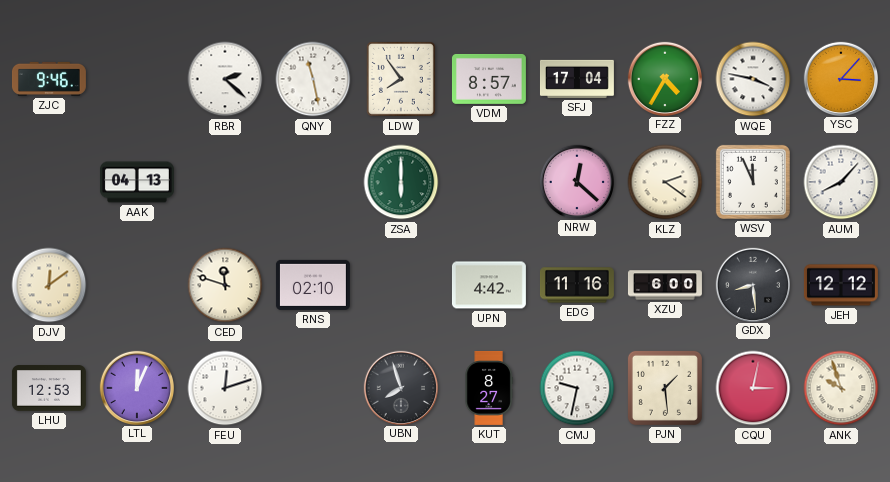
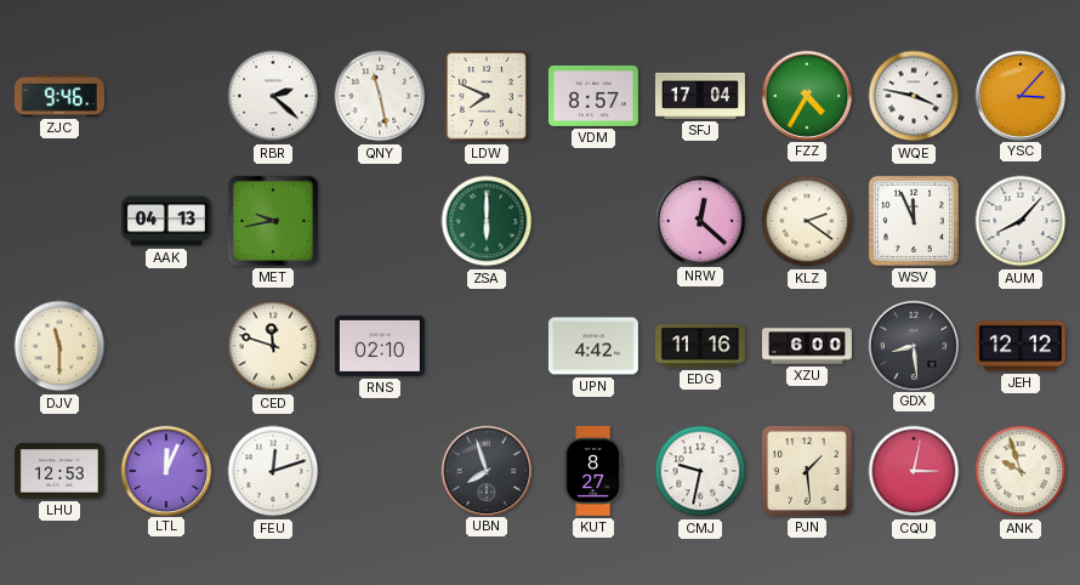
LDW: 7:54 -> 7:49
MET: none -> 9:43
DJV: 12:09 -> 11:30
